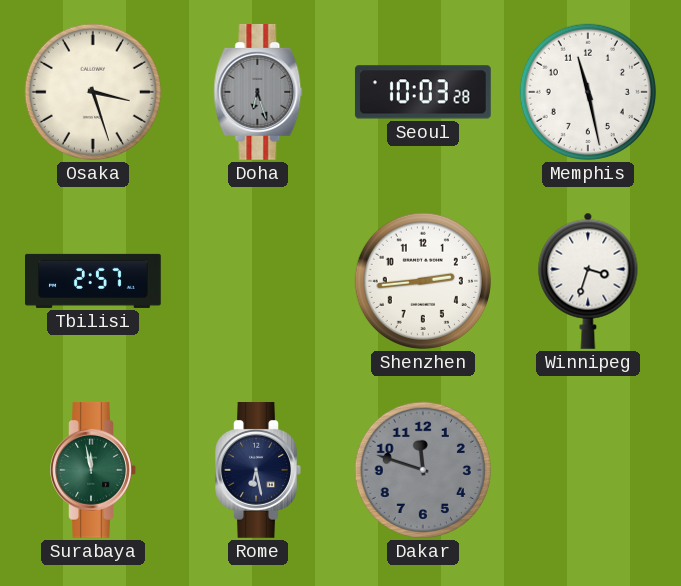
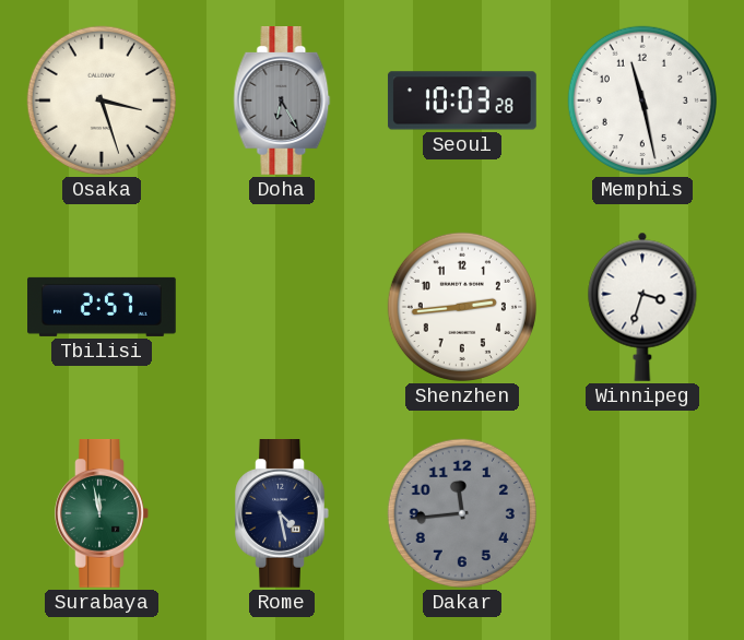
Doha: 6:27 -> 6:25
Rome: 6:28 -> 4:28
Dakar: 11:48 -> 11:44
